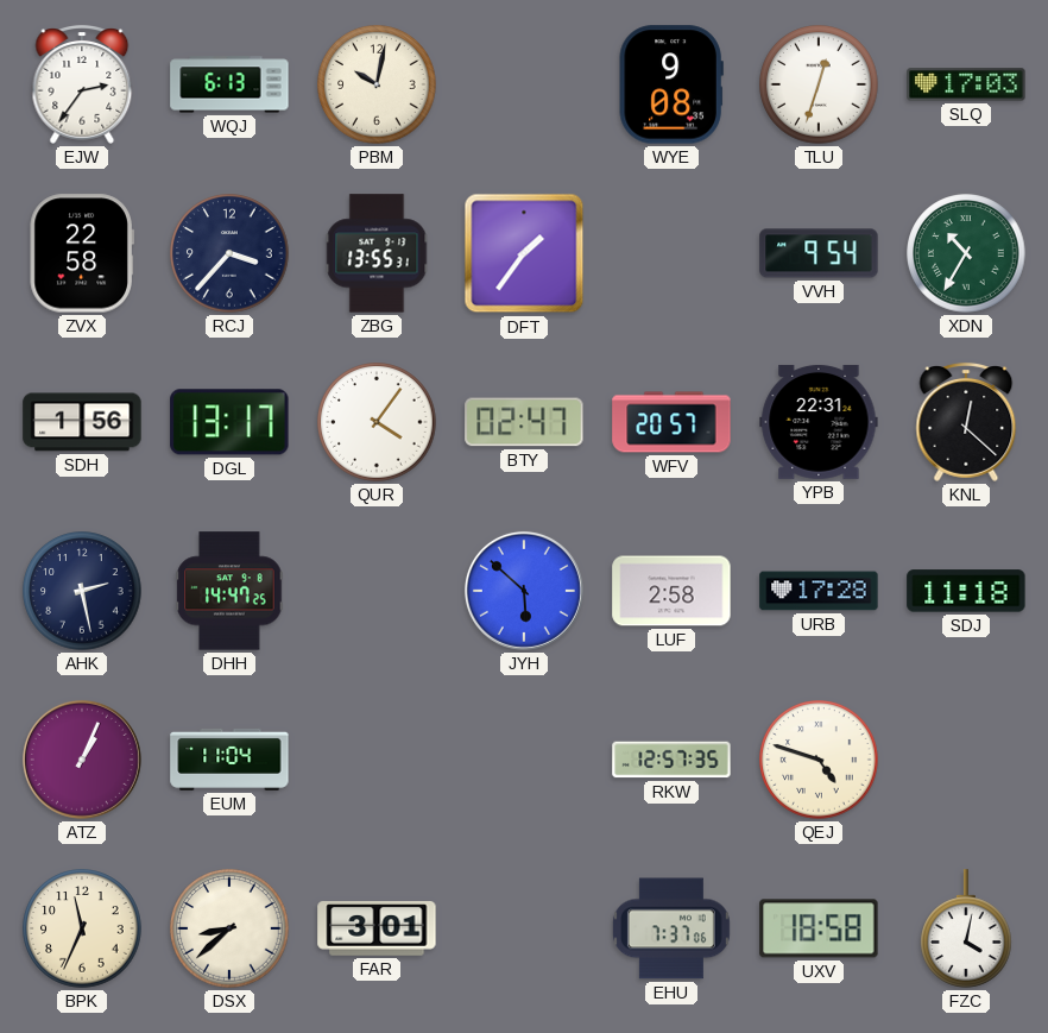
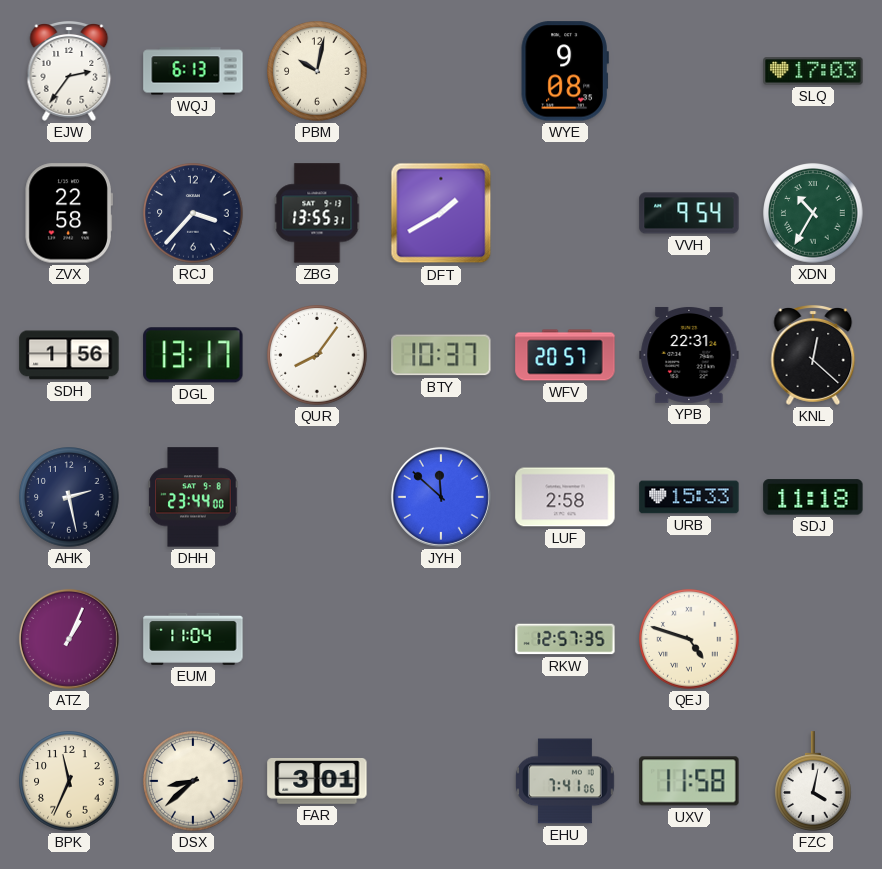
TLU: 12:33 -> none
DFT: 1:36 -> 1:40
QUR: 4:06 -> 8:06
BTY: 02:47 -> 10:37
DHH: 14:47 -> 23:44
JYH: 5:52 -> 11:52
URB: 17:28 -> 15:33
EHU: 7:37 -> 7:41
UXV: 18:58 -> 11:58
